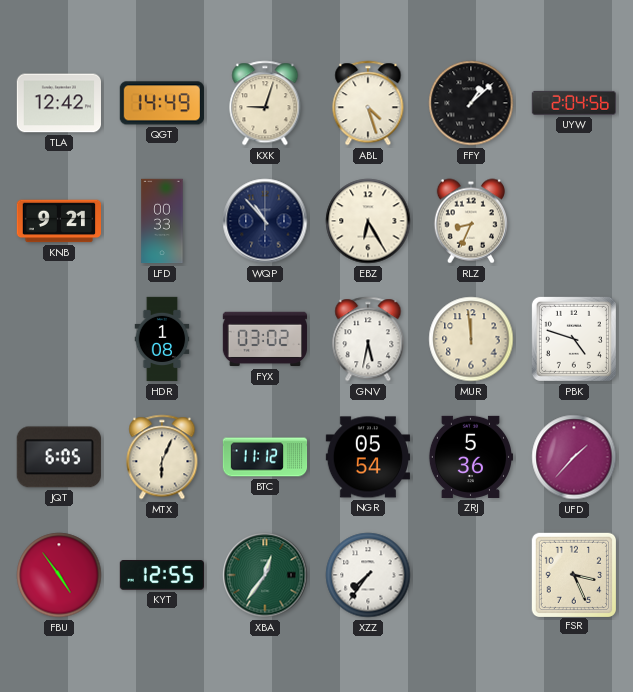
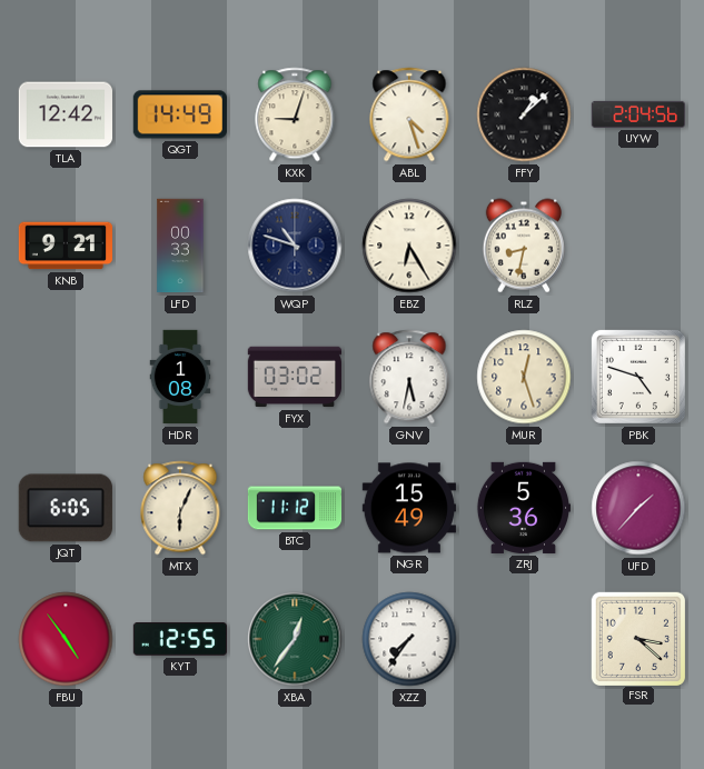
WQP: 10:53 -> 10:48
RLZ: 8:34 -> 8:32
MUR: 11:59 -> 12:27
NGR: 05:54 -> 15:49
FSR: 3:26 -> 3:22
